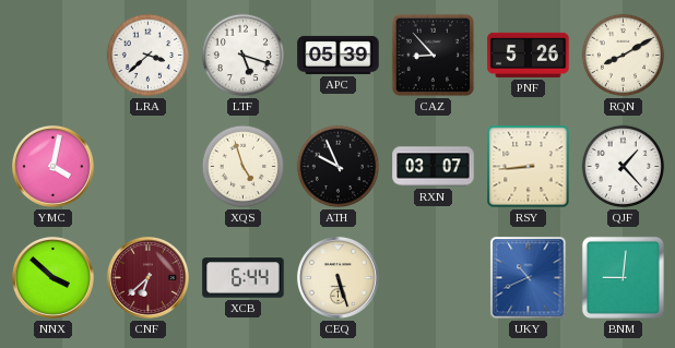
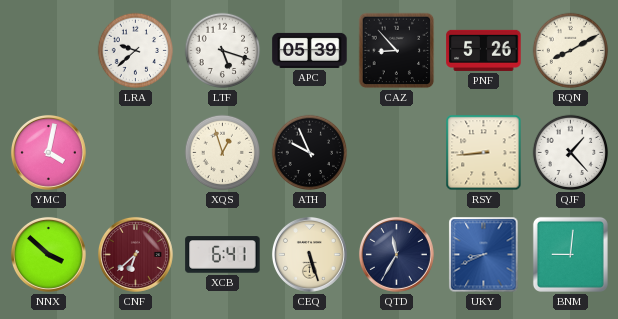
LRA: 3:38 -> 9:38
XQS: 4:57 -> 12:57
RXN: 03:07 -> none
XCB: 6:44 -> 6:41
QTD: none -> 11:35
UKY: 10:41 -> 8:41
